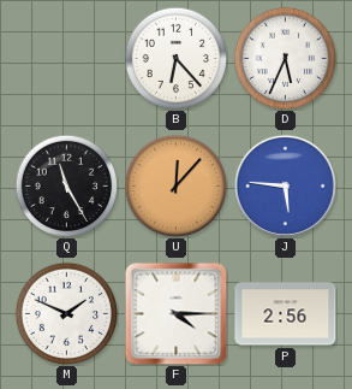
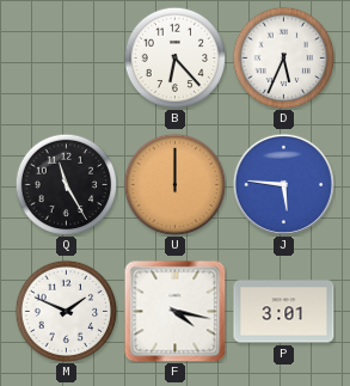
U: 12:07 -> 12:00
F: 4:15 -> 4:17
P: 2:56 -> 3:01
